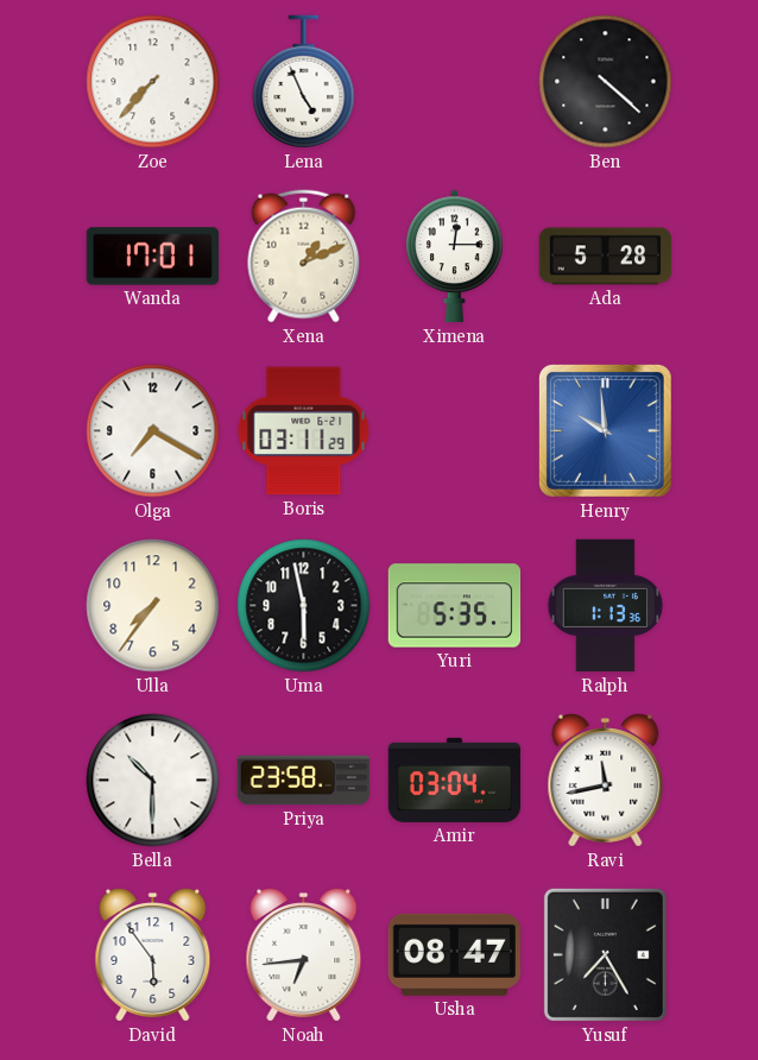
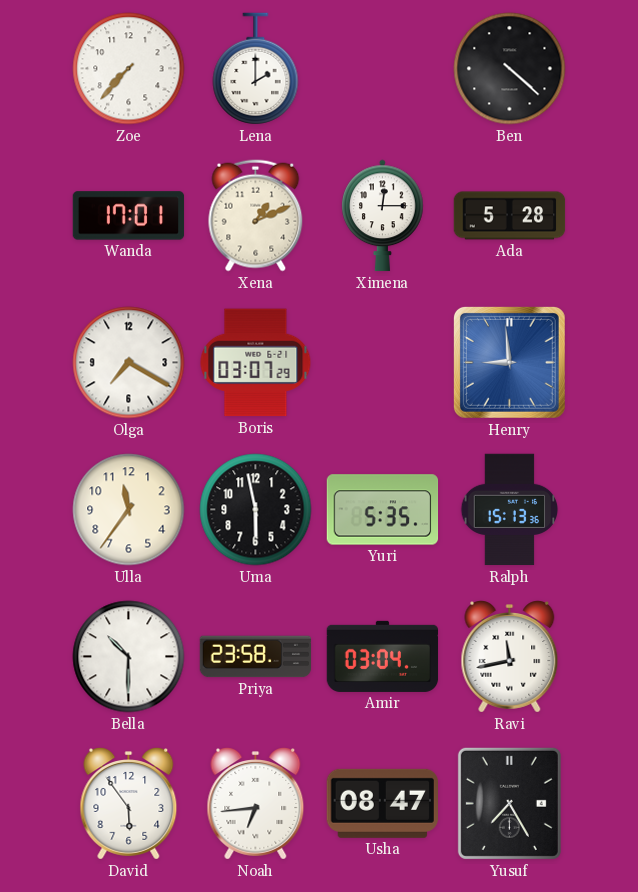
Lena: 4:56 -> 2:00
Boris: 03:11 -> 03:07
Henry: 9:59 -> 8:59
Ulla: 7:36 -> 11:36
Ralph: 1:13 -> 15:13
